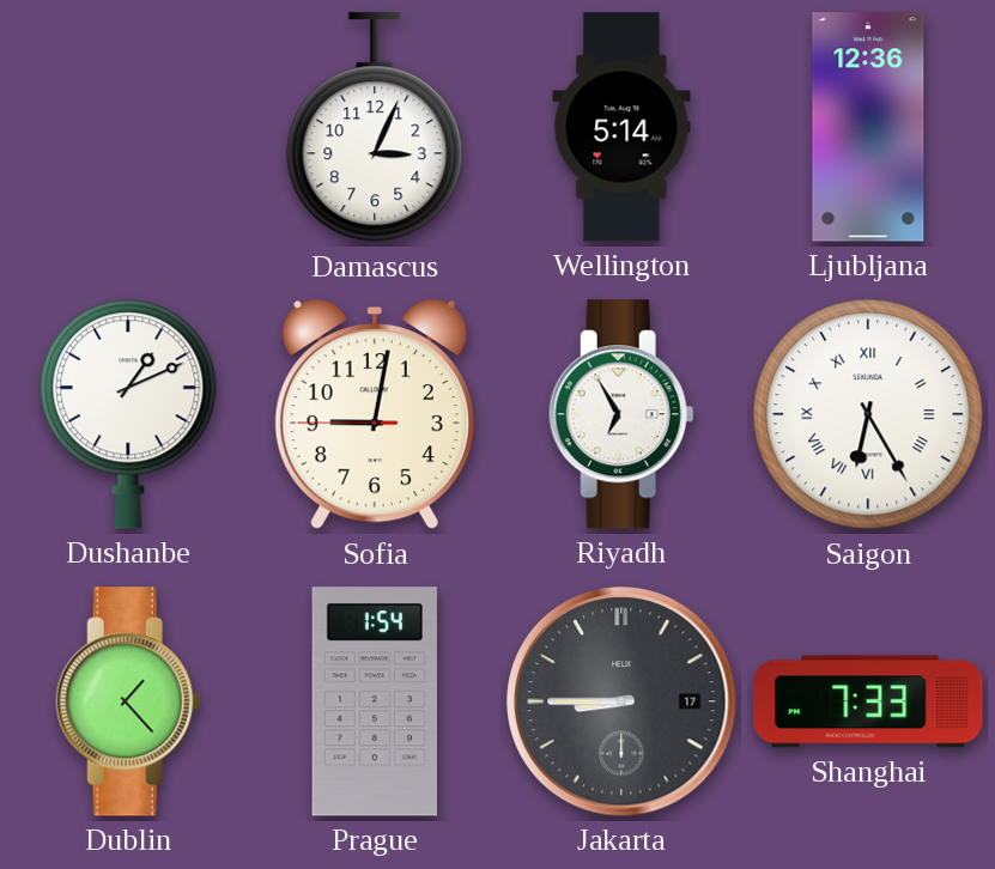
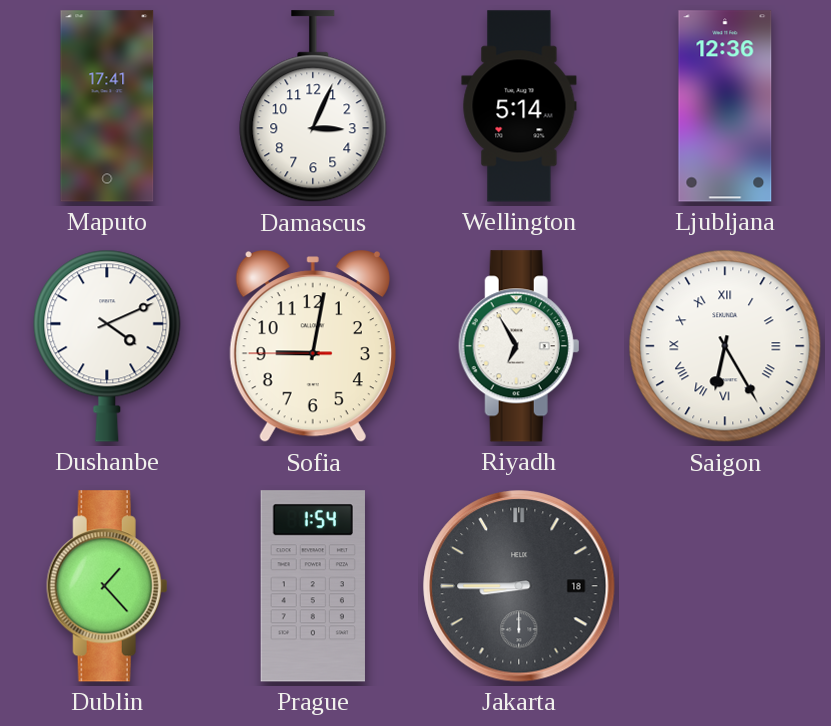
Maputo: none -> 17:41
Dushanbe: 1:11 -> 4:11
Jakarta date: 17 -> 18
Shanghai: 7:33 -> none
